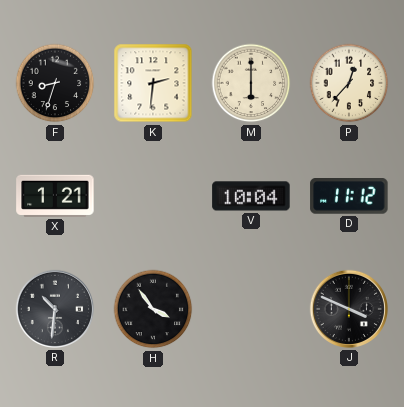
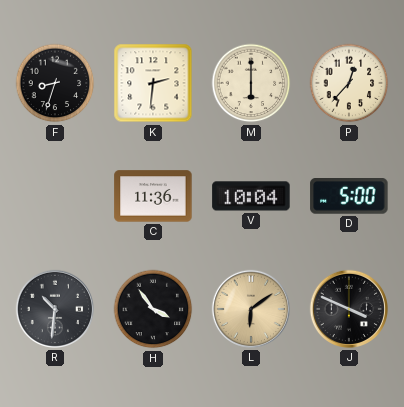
X: 1:21 -> none
C: none -> 11:36
D: 11:12 -> 5:00
L: none -> 6:09
